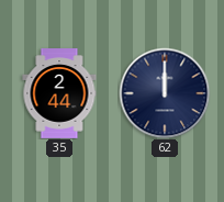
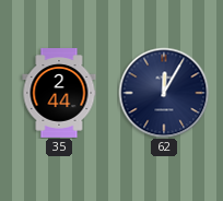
62: 12:00 -> 12:05
